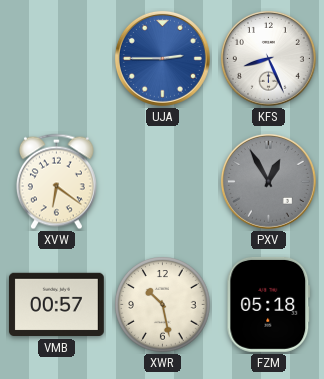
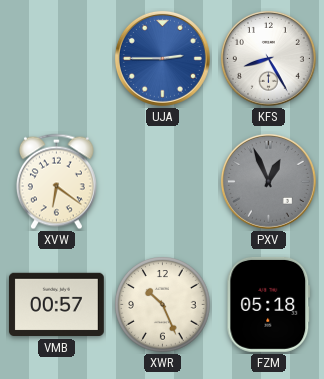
KFS: 8:26 -> 8:25
PXV: 12:55 -> 12:56
XWR: 10:28 -> 10:26
